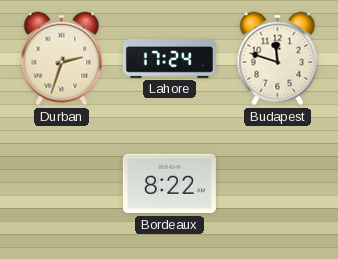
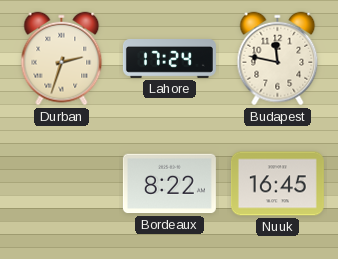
Budapest: 11:48 -> 11:47
Nuuk: none -> 16:45
